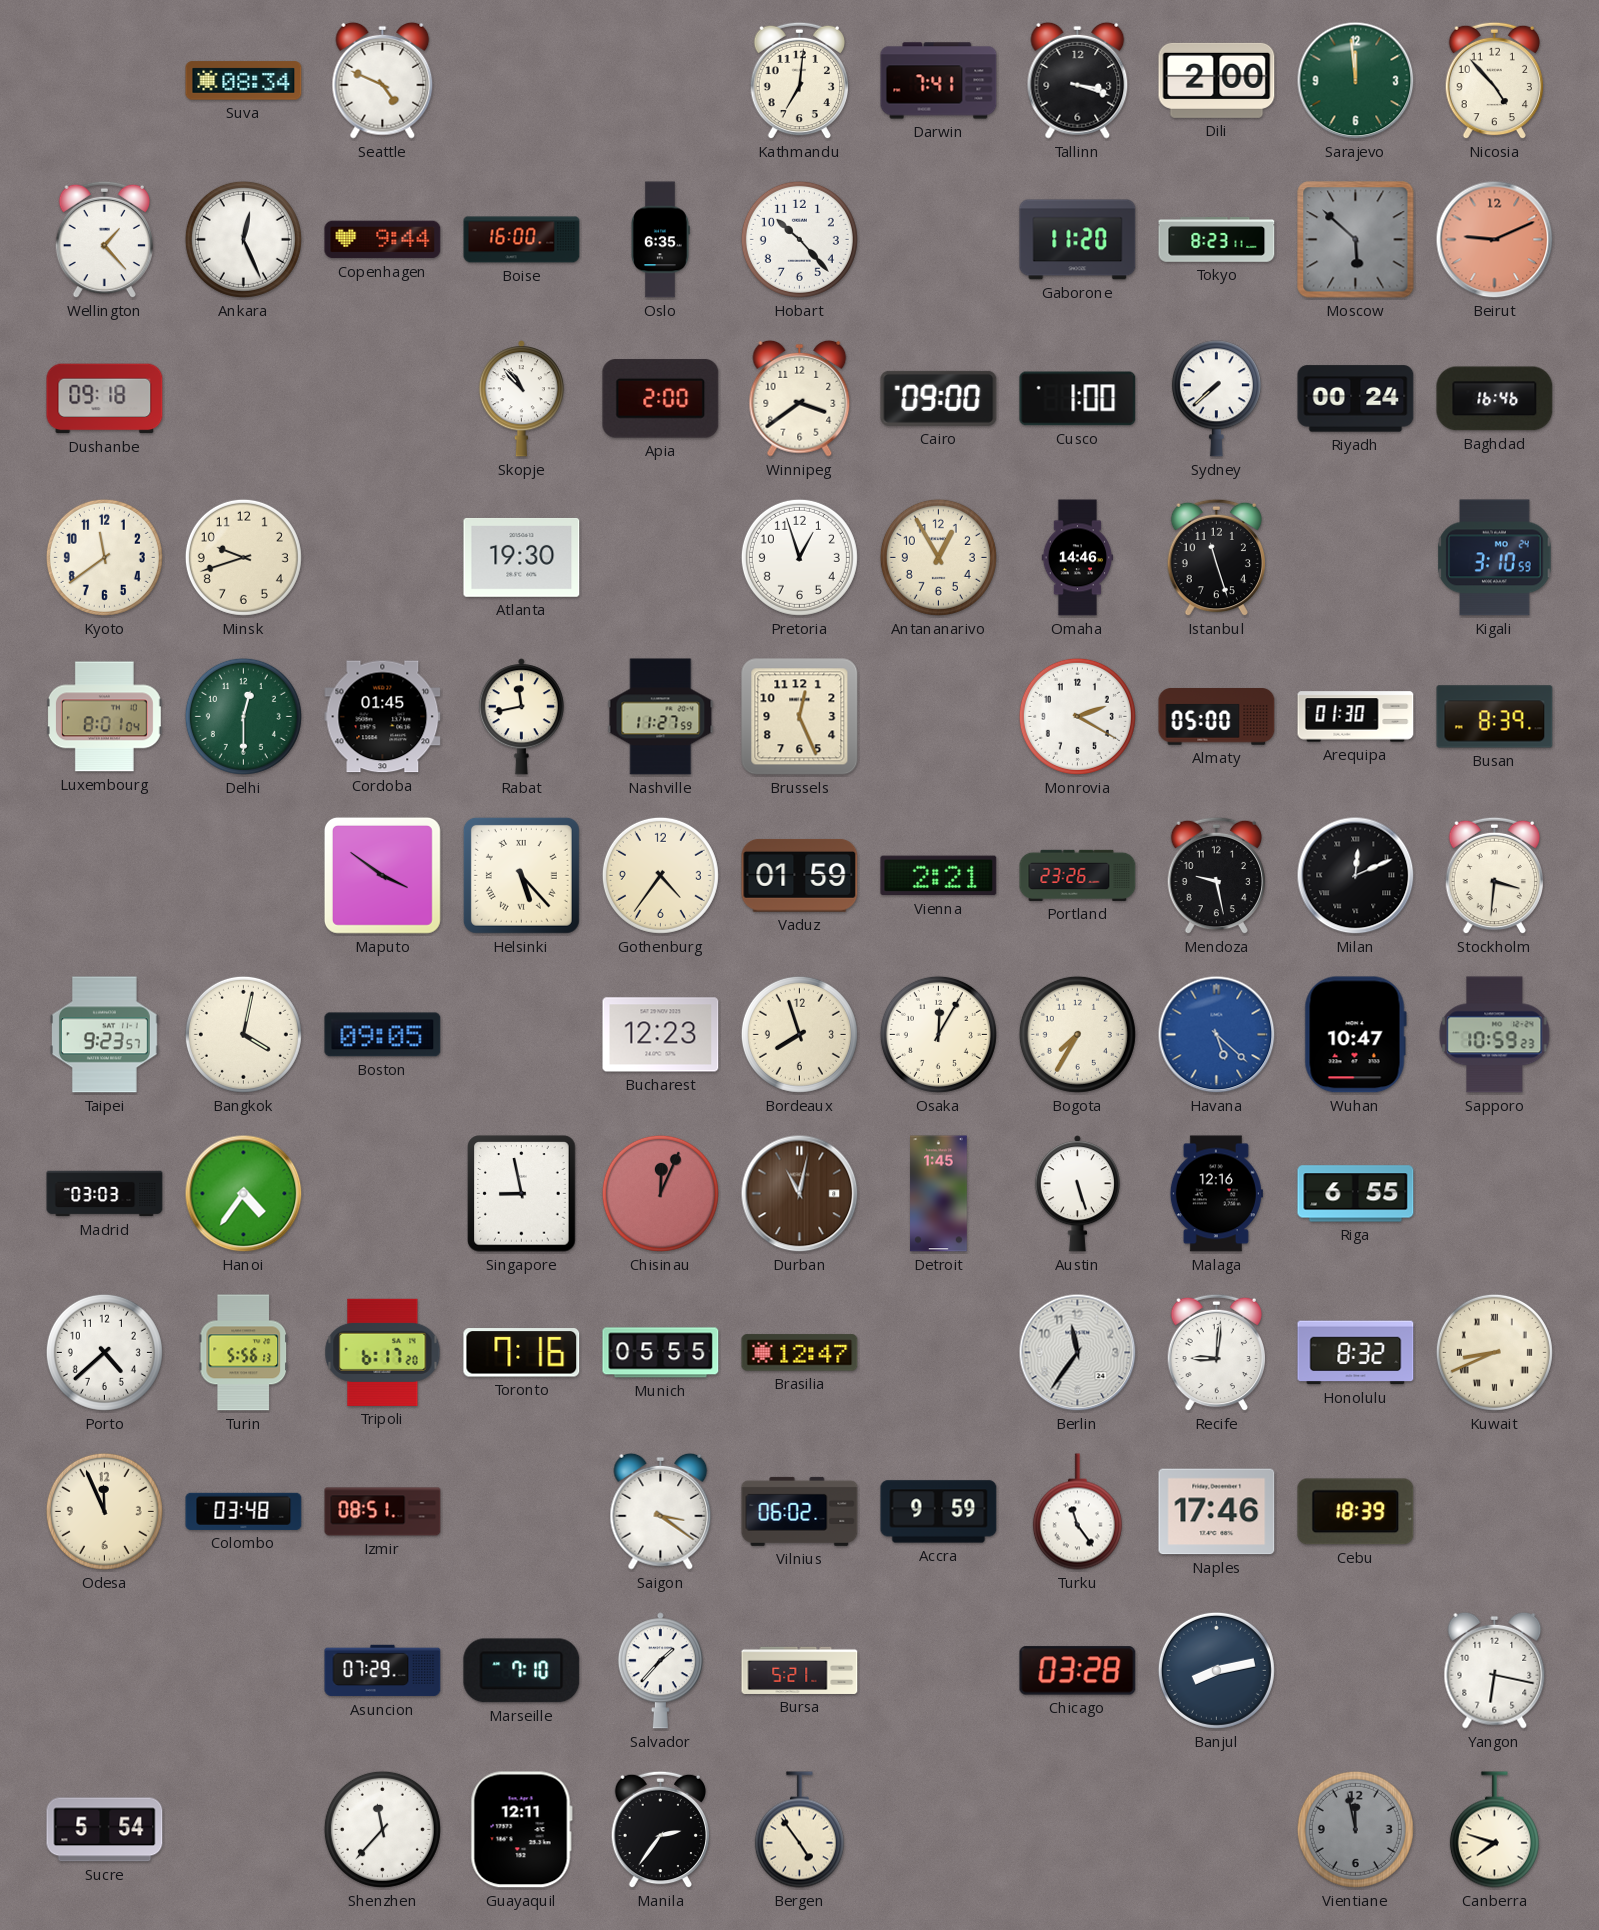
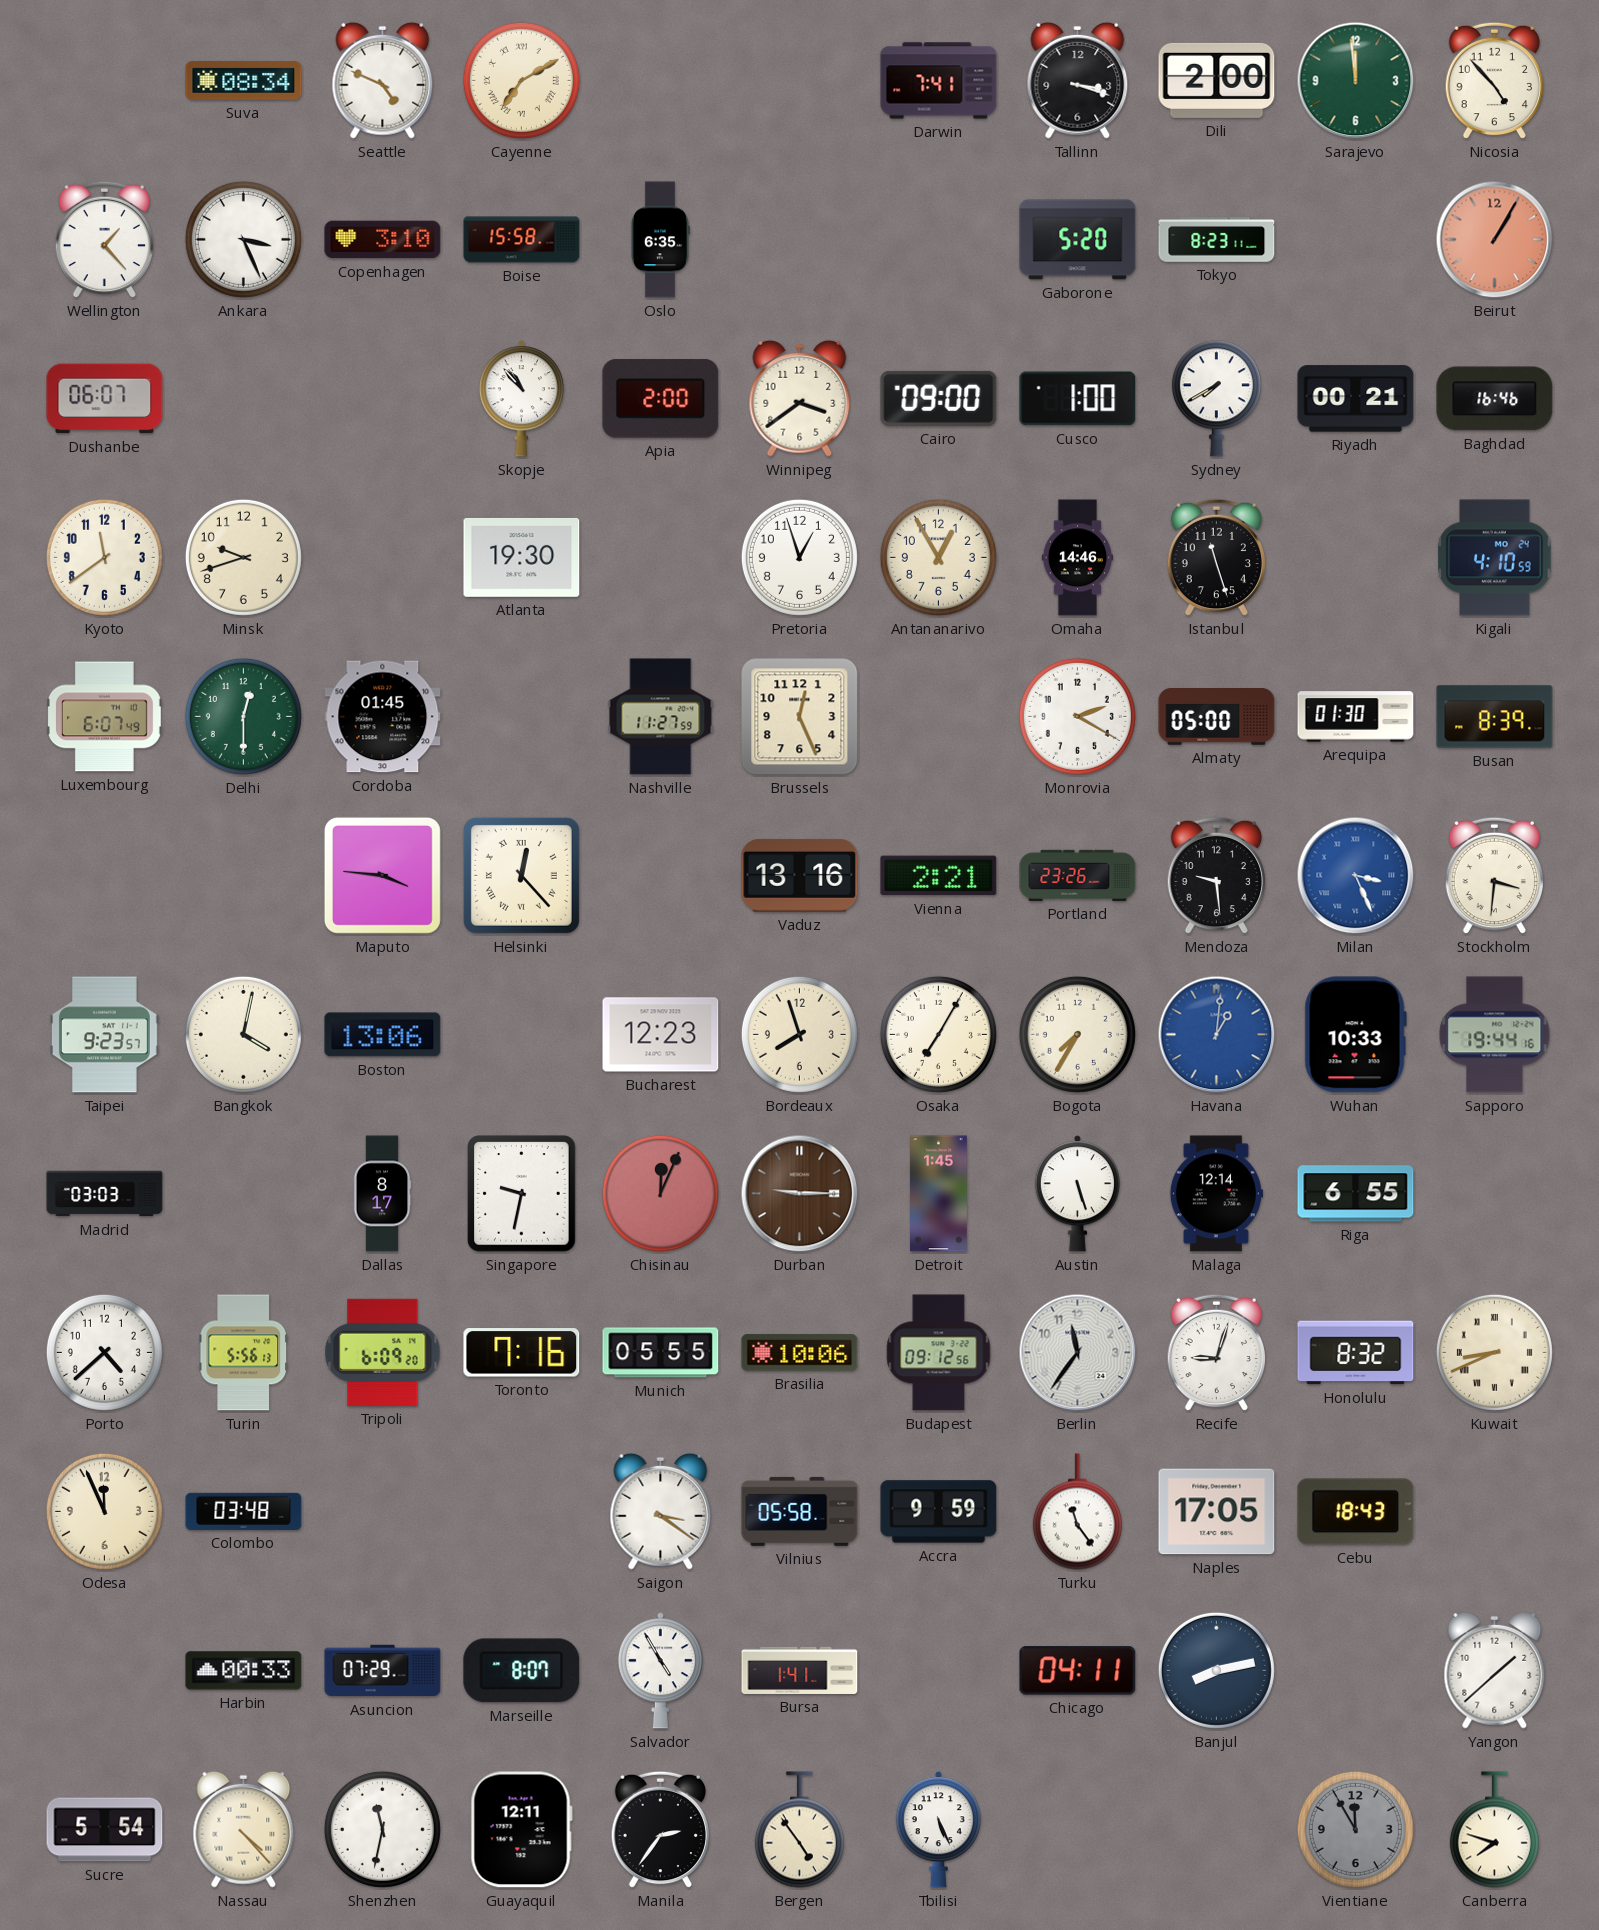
Cayenne: none -> 7:10
Kathmandu: 7:01 -> none
Ankara: 12:26 -> 3:26
Copenhagen: 9:44 -> 3:10
Boise: 16:00 -> 15:58
Hobart: 10:23 -> none
Gaborone: 11:20 -> 5:20
Moscow: 5:52 -> none
Beirut: 9:11 -> 1:05
Dushanbe: 09:18 -> 06:07
Sydney: 7:38 -> 7:40
Riyadh: 00:24 -> 00:21
Kigali: 3:10 -> 4:10
Luxembourg: 8:01 -> 6:07
Rabat: 11:43 -> none
Maputo: 3:51 -> 3:46
Helsinki: 5:23 -> 12:23
Gothenburg: 4:36 -> none
Vaduz: 01:59 -> 13:16
Mendoza: 9:28 -> 9:29
Milan: 12:11 -> 3:26
Milan dial: black -> blue
Boston: 09:05 -> 13:06
Osaka: 12:05 -> 7:05
Havana: 5:22 -> 1:01
Wuhan: 10:47 -> 10:33
Sapporo: 10:59 -> 19:44
Hanoi: 4:36 -> none
Dallas: none -> 8:17
Singapore: 8:58 -> 9:32
Durban: 11:02 -> 9:15
Malaga: 12:16 -> 12:14
Tripoli: 6:17 -> 6:09
Brasilia: 12:47 -> 10:06
Budapest: none -> 09:12
Recife: 9:01 -> 9:03
Izmir: 08:51 -> none
Vilnius: 06:02 -> 05:58
Naples: 17:46 -> 17:05
Cebu: 18:39 -> 18:43
Harbin: none -> 00:33
Marseille: 7:10 -> 8:07
Salvador: 1:37 -> 4:55
Bursa: 5:21 -> 1:41
Chicago: 03:28 -> 04:11
Yangon: 6:17 -> 1:38
Nassau: none -> 4:23
Shenzhen: 11:37 -> 11:32
Tbilisi: none -> 5:26
Vientiane: 11:58 -> 11:55
